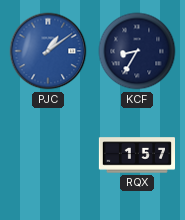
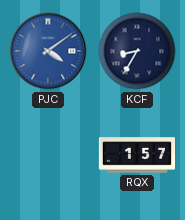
PJC: 1:09 -> 4:09
